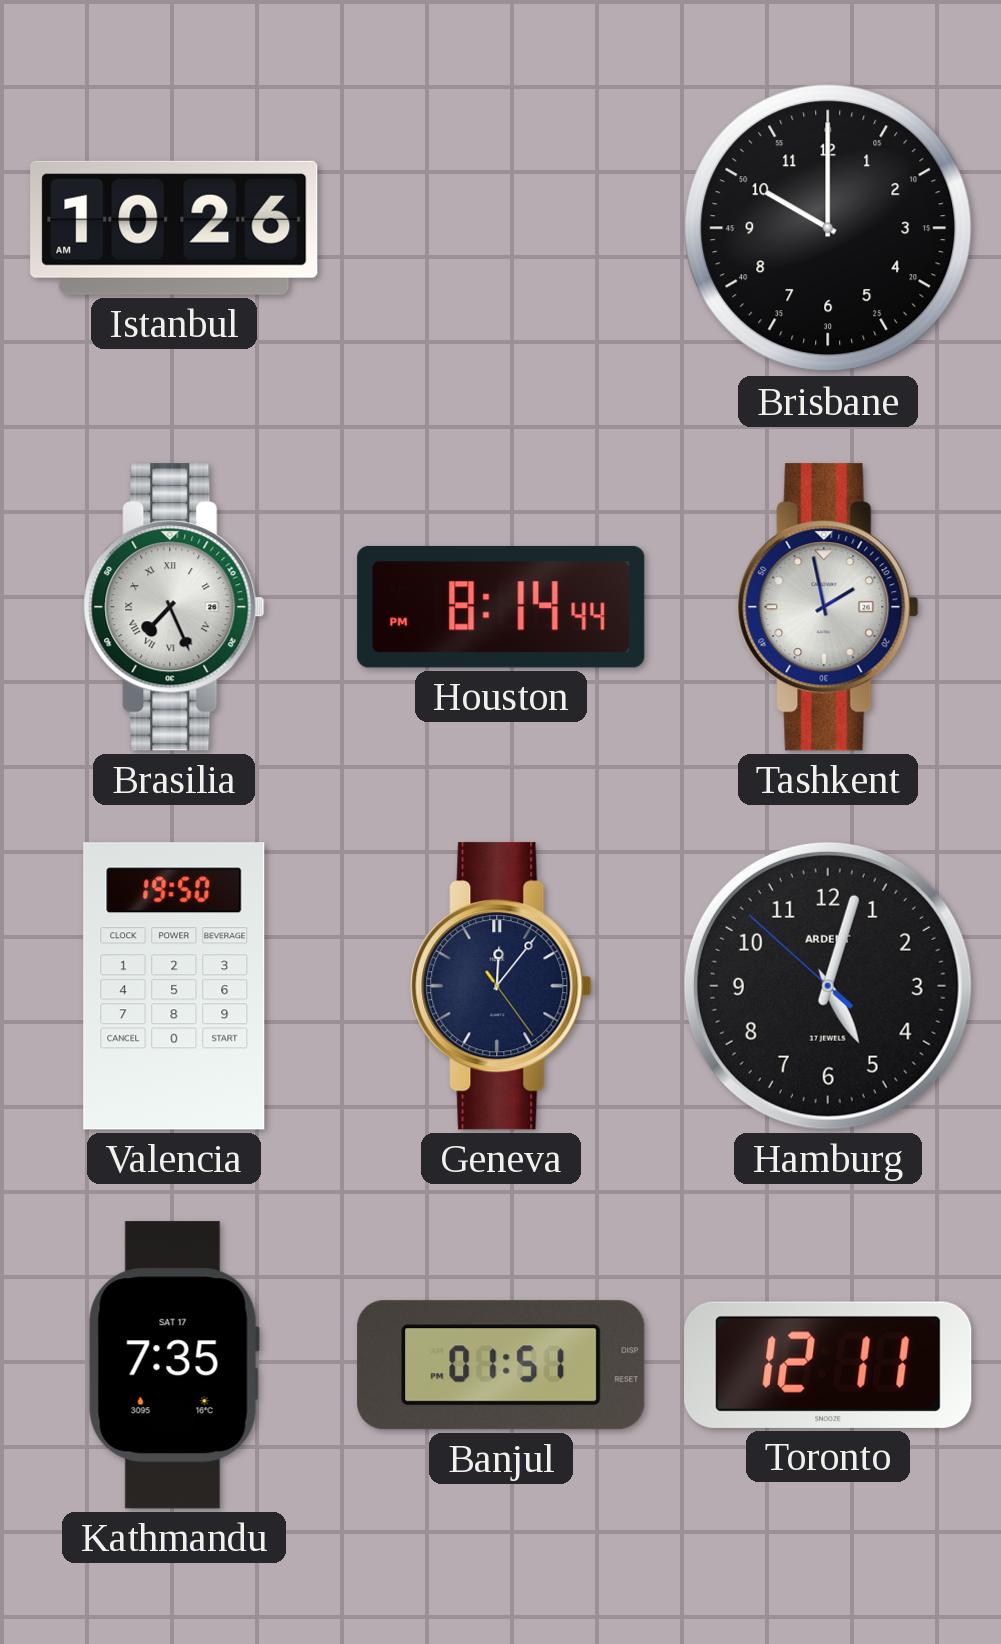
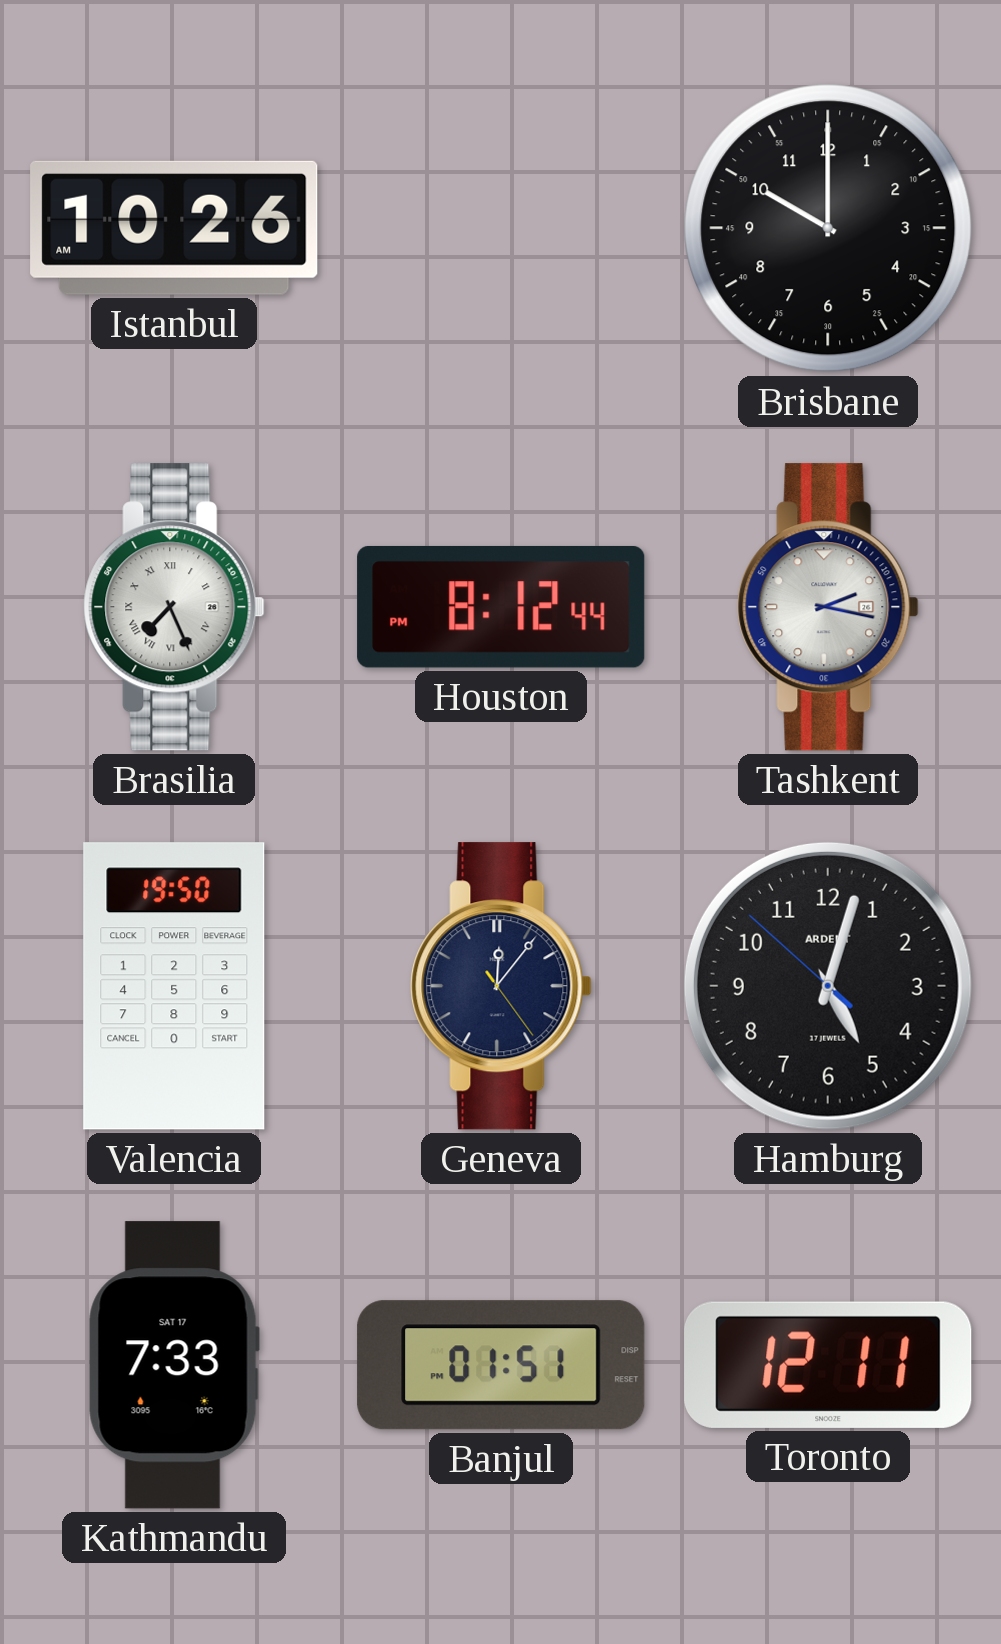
Houston: 8:14 -> 8:12
Tashkent: 1:58 -> 2:17
Kathmandu: 7:35 -> 7:33
